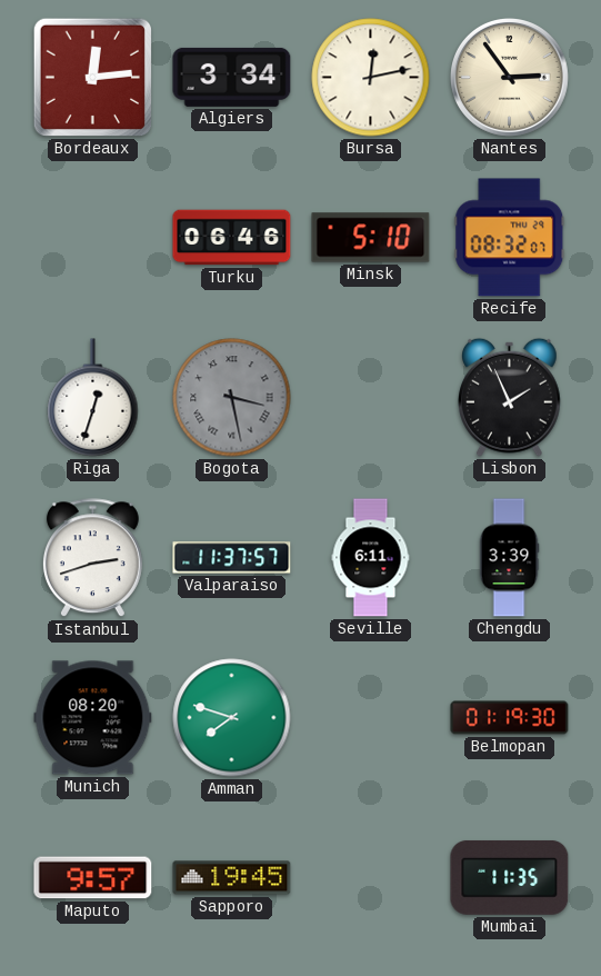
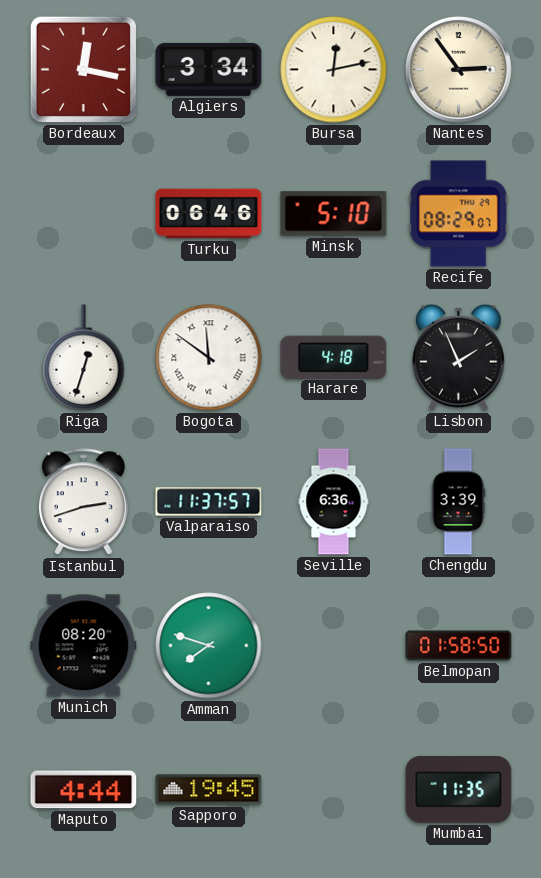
Bordeaux: 12:14 -> 12:17
Recife: 08:32 -> 08:29
Bogota: 3:28 -> 11:51
Bogota dial: grey -> white
Harare: none -> 4:18
Seville: 6:11 -> 6:36
Belmopan: 01:19 -> 01:58
Maputo: 9:57 -> 4:44
